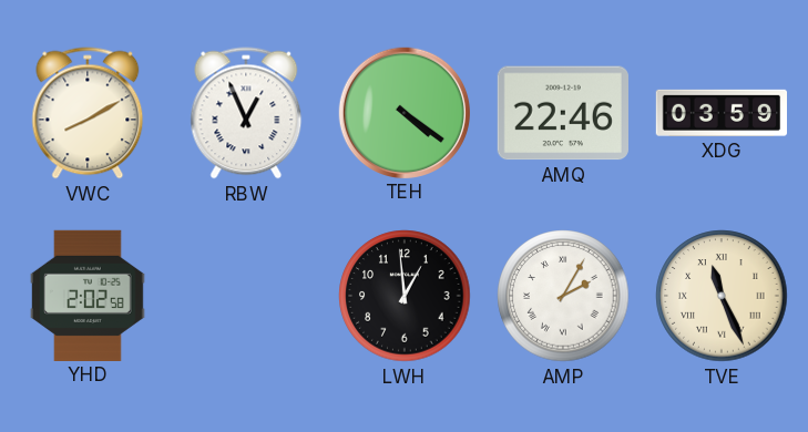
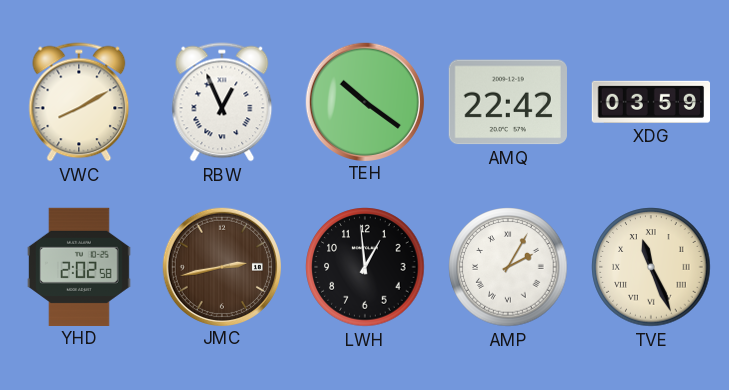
TEH: 4:21 -> 10:21
AMQ: 22:46 -> 22:42
JMC: none -> 2:43
